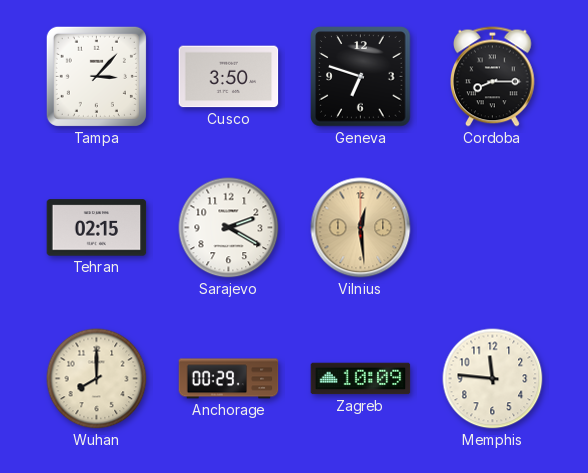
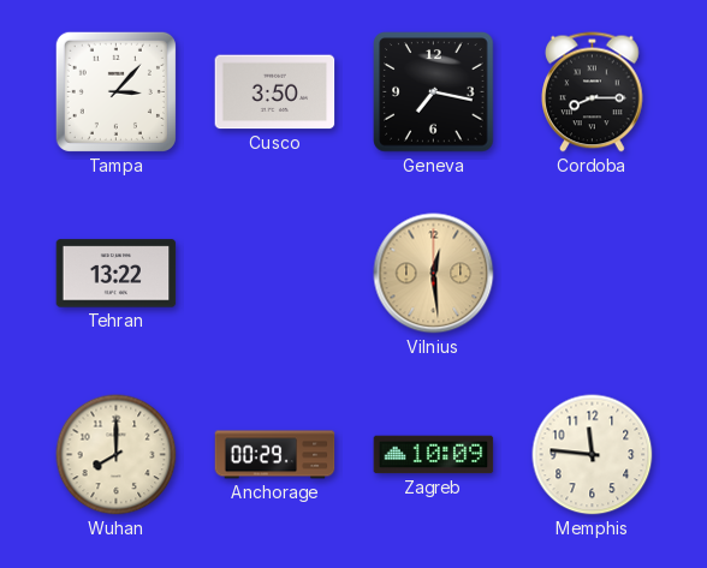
Geneva: 6:48 -> 7:17
Tehran: 02:15 -> 13:22
Sarajevo: 2:20 -> none
